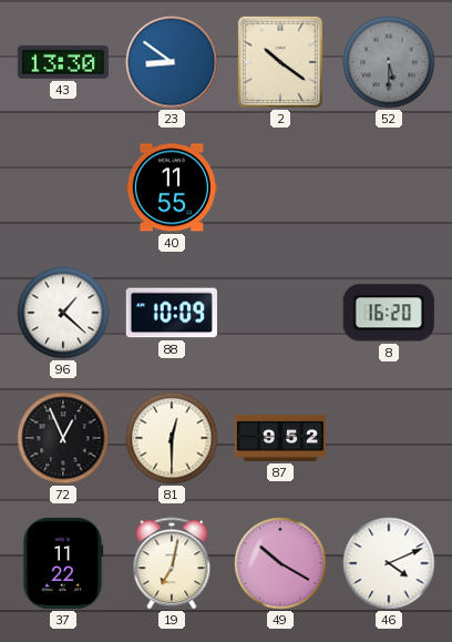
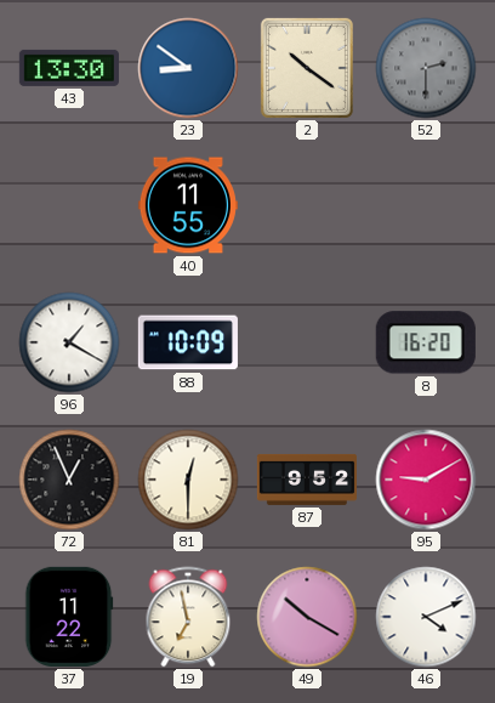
52: 5:30 -> 2:30
96: 1:22 -> 1:20
95: none -> 9:10
19: 7:02 -> 6:58
